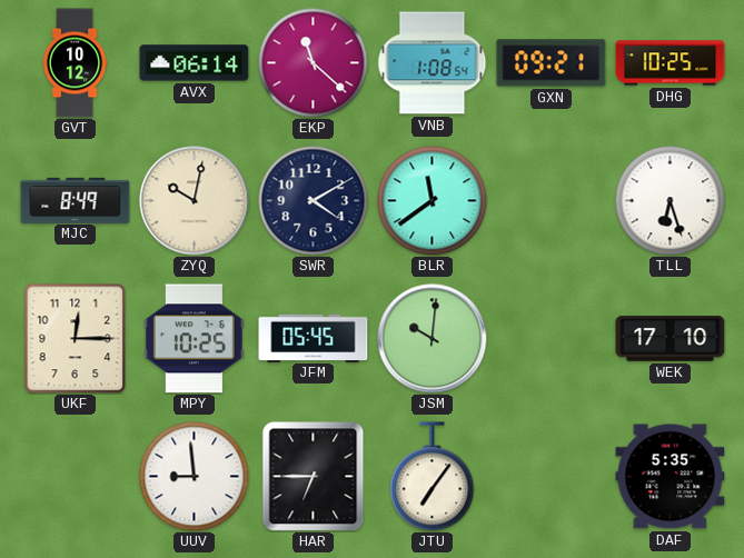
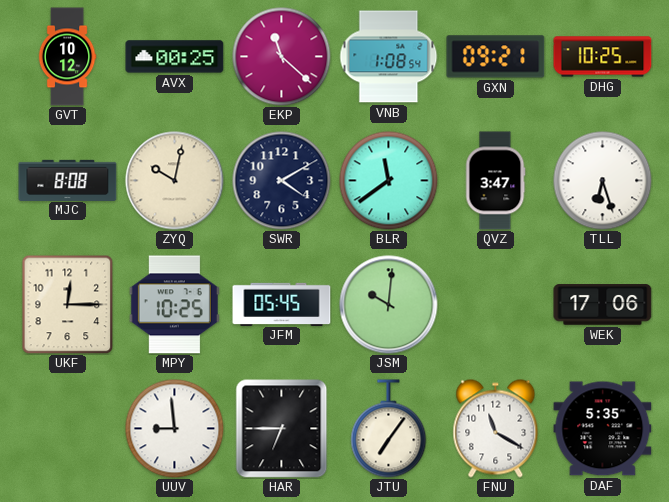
AVX: 06:14 -> 00:25
MJC: 8:49 -> 8:08
QVZ: none -> 3:47
WEK: 17:10 -> 17:06
FNU: none -> 11:20
